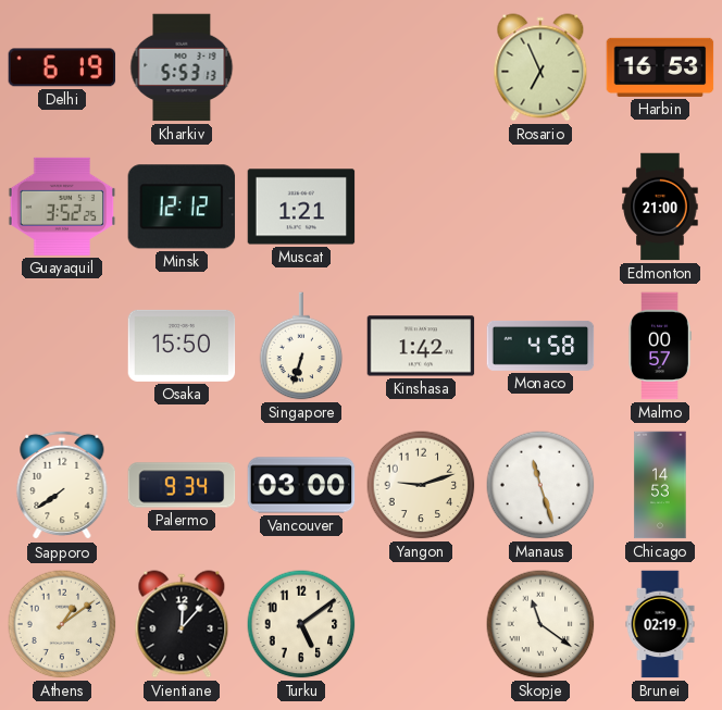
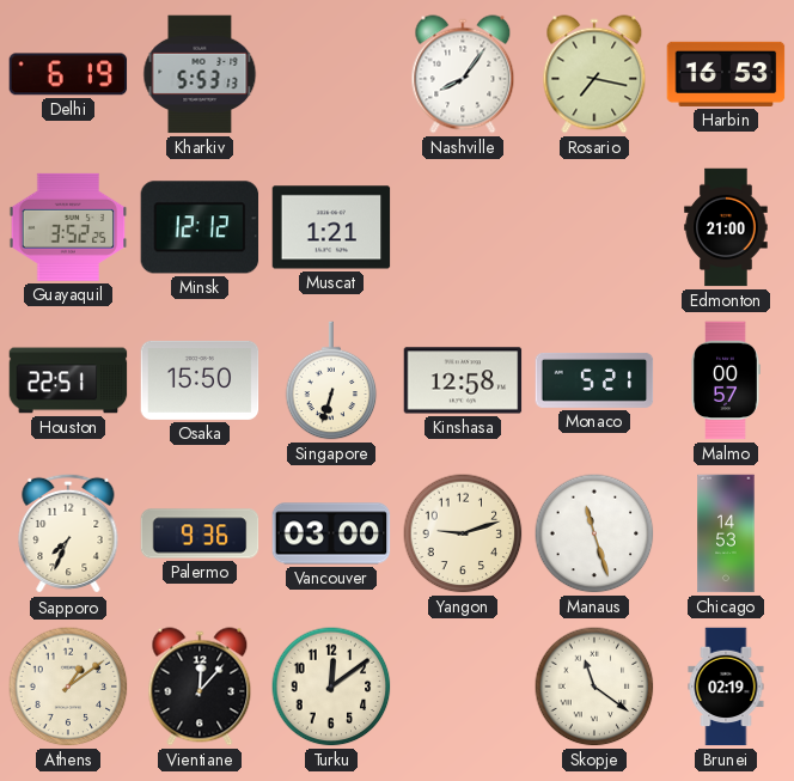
Nashville: none -> 8:06
Rosario: 6:56 -> 7:17
Houston: none -> 22:51
Kinshasa: 1:42 -> 12:58
Monaco: 4:58 -> 5:21
Sapporo: 7:39 -> 7:34
Palermo: 9:34 -> 9:36
Turku: 5:09 -> 12:09
